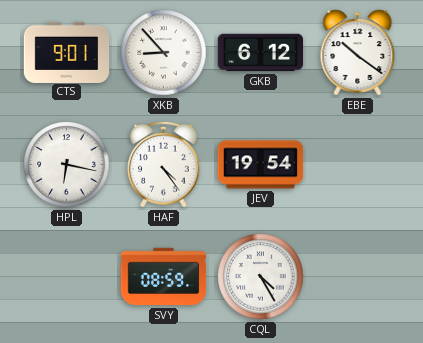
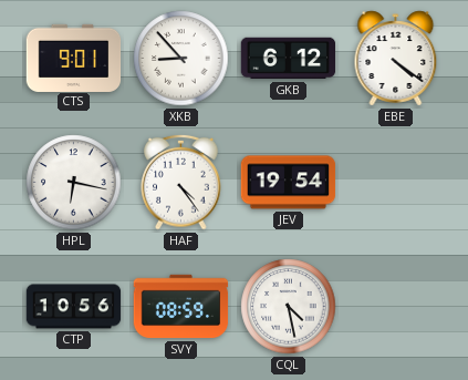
EBE: 10:21 -> 4:21
CTP: none -> 10:56
CQL: 4:25 -> 4:28
